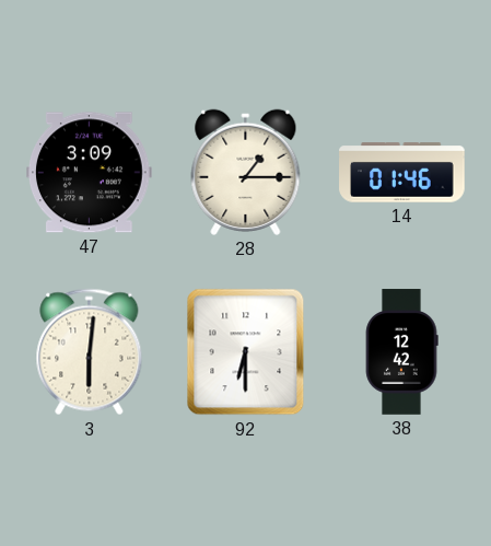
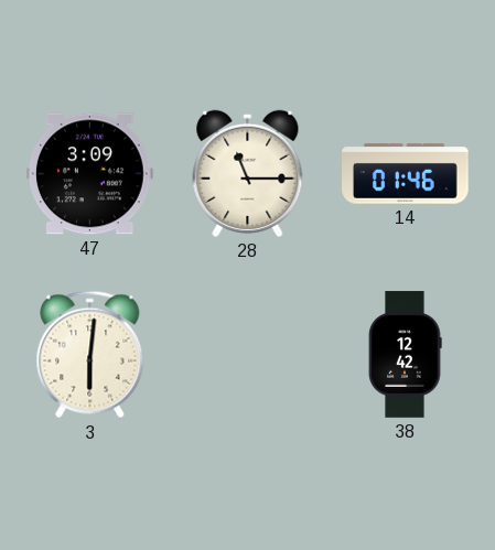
28: 1:15 -> 11:15
92: 6:30 -> none
